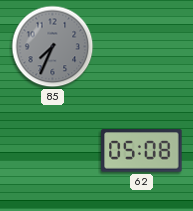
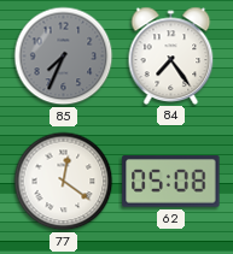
84: none -> 7:24
77: none -> 12:21
